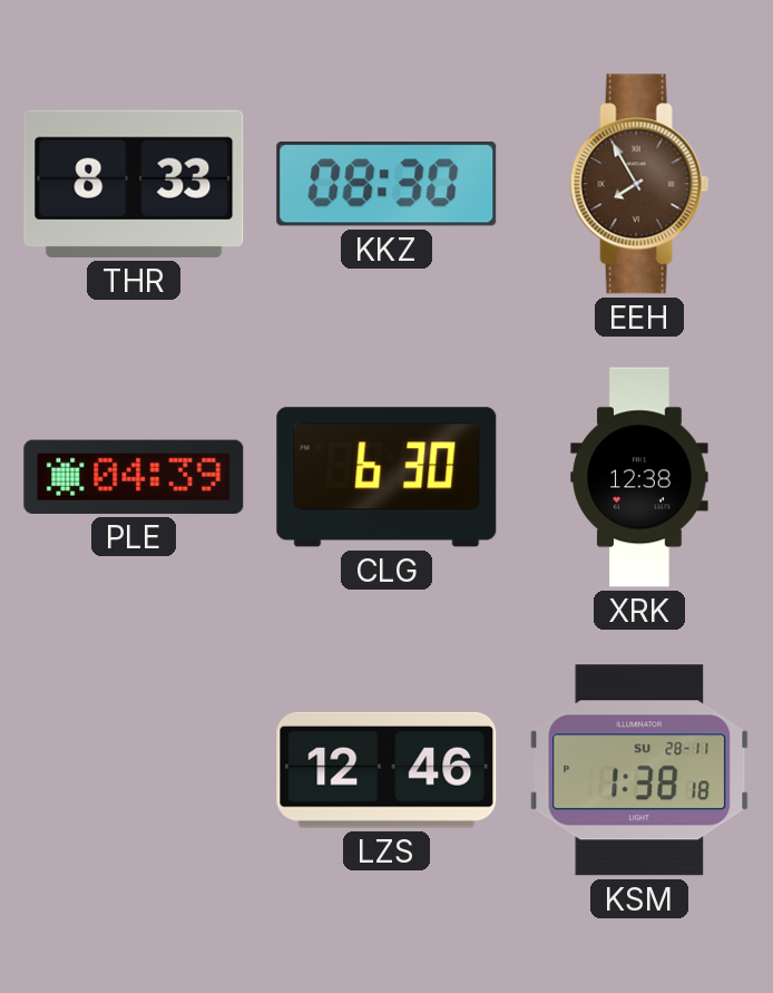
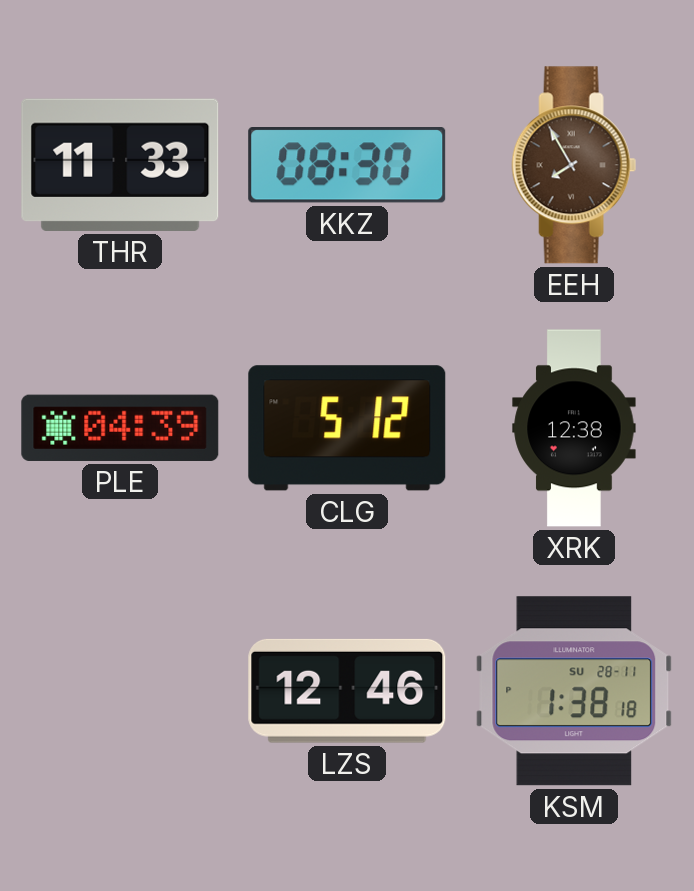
THR: 8:33 -> 11:33
CLG: 6:30 -> 5:12
